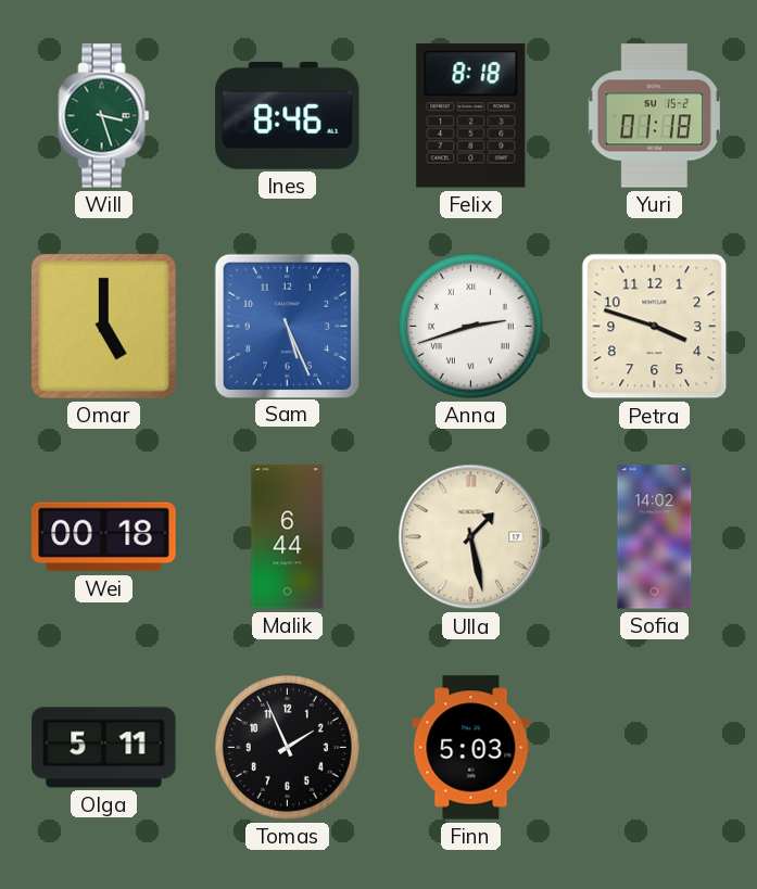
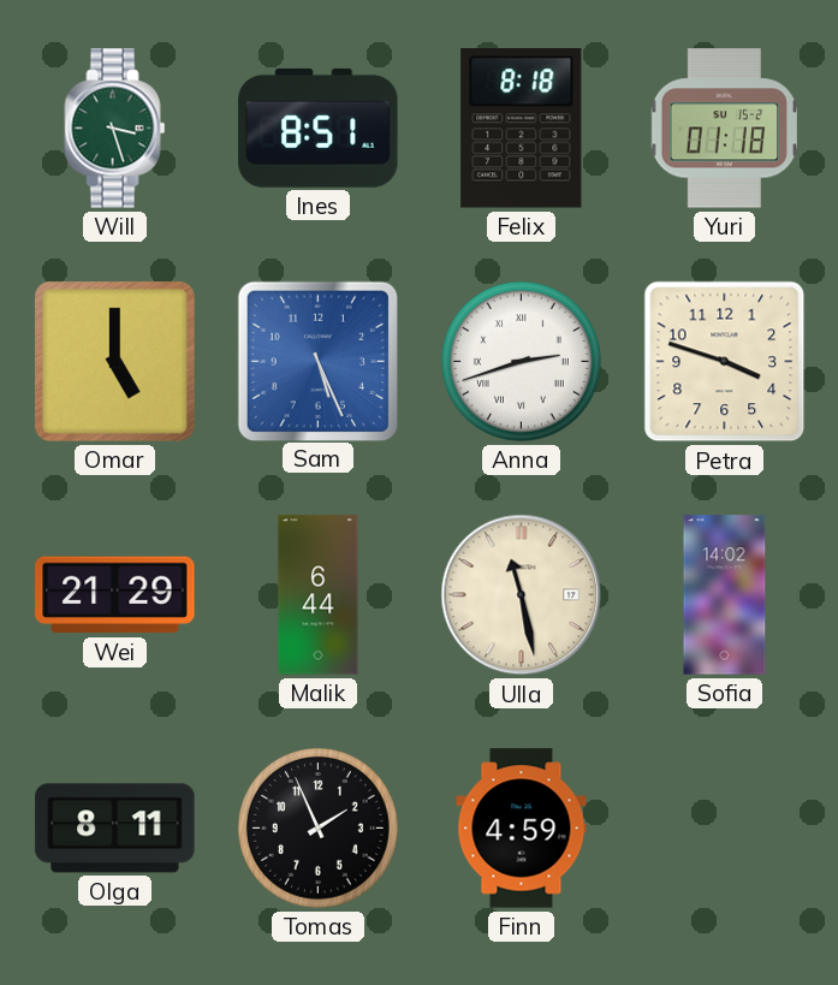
Ines: 8:46 -> 8:51
Wei: 00:18 -> 21:29
Ulla: 1:28 -> 11:28
Olga: 5:11 -> 8:11
Finn: 5:03 -> 4:59
